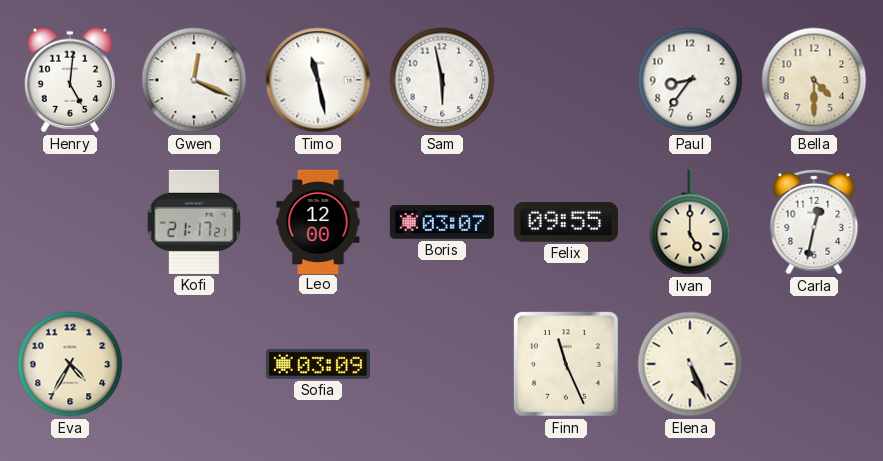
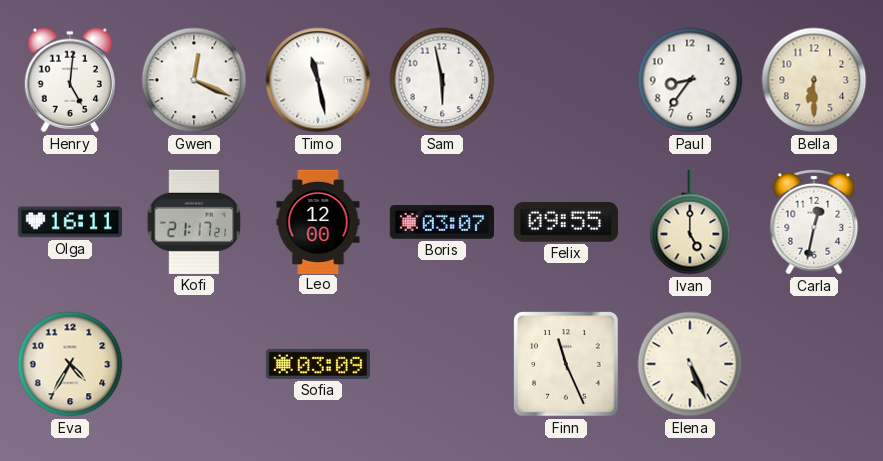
Bella: 4:30 -> 6:30
Olga: none -> 16:11
